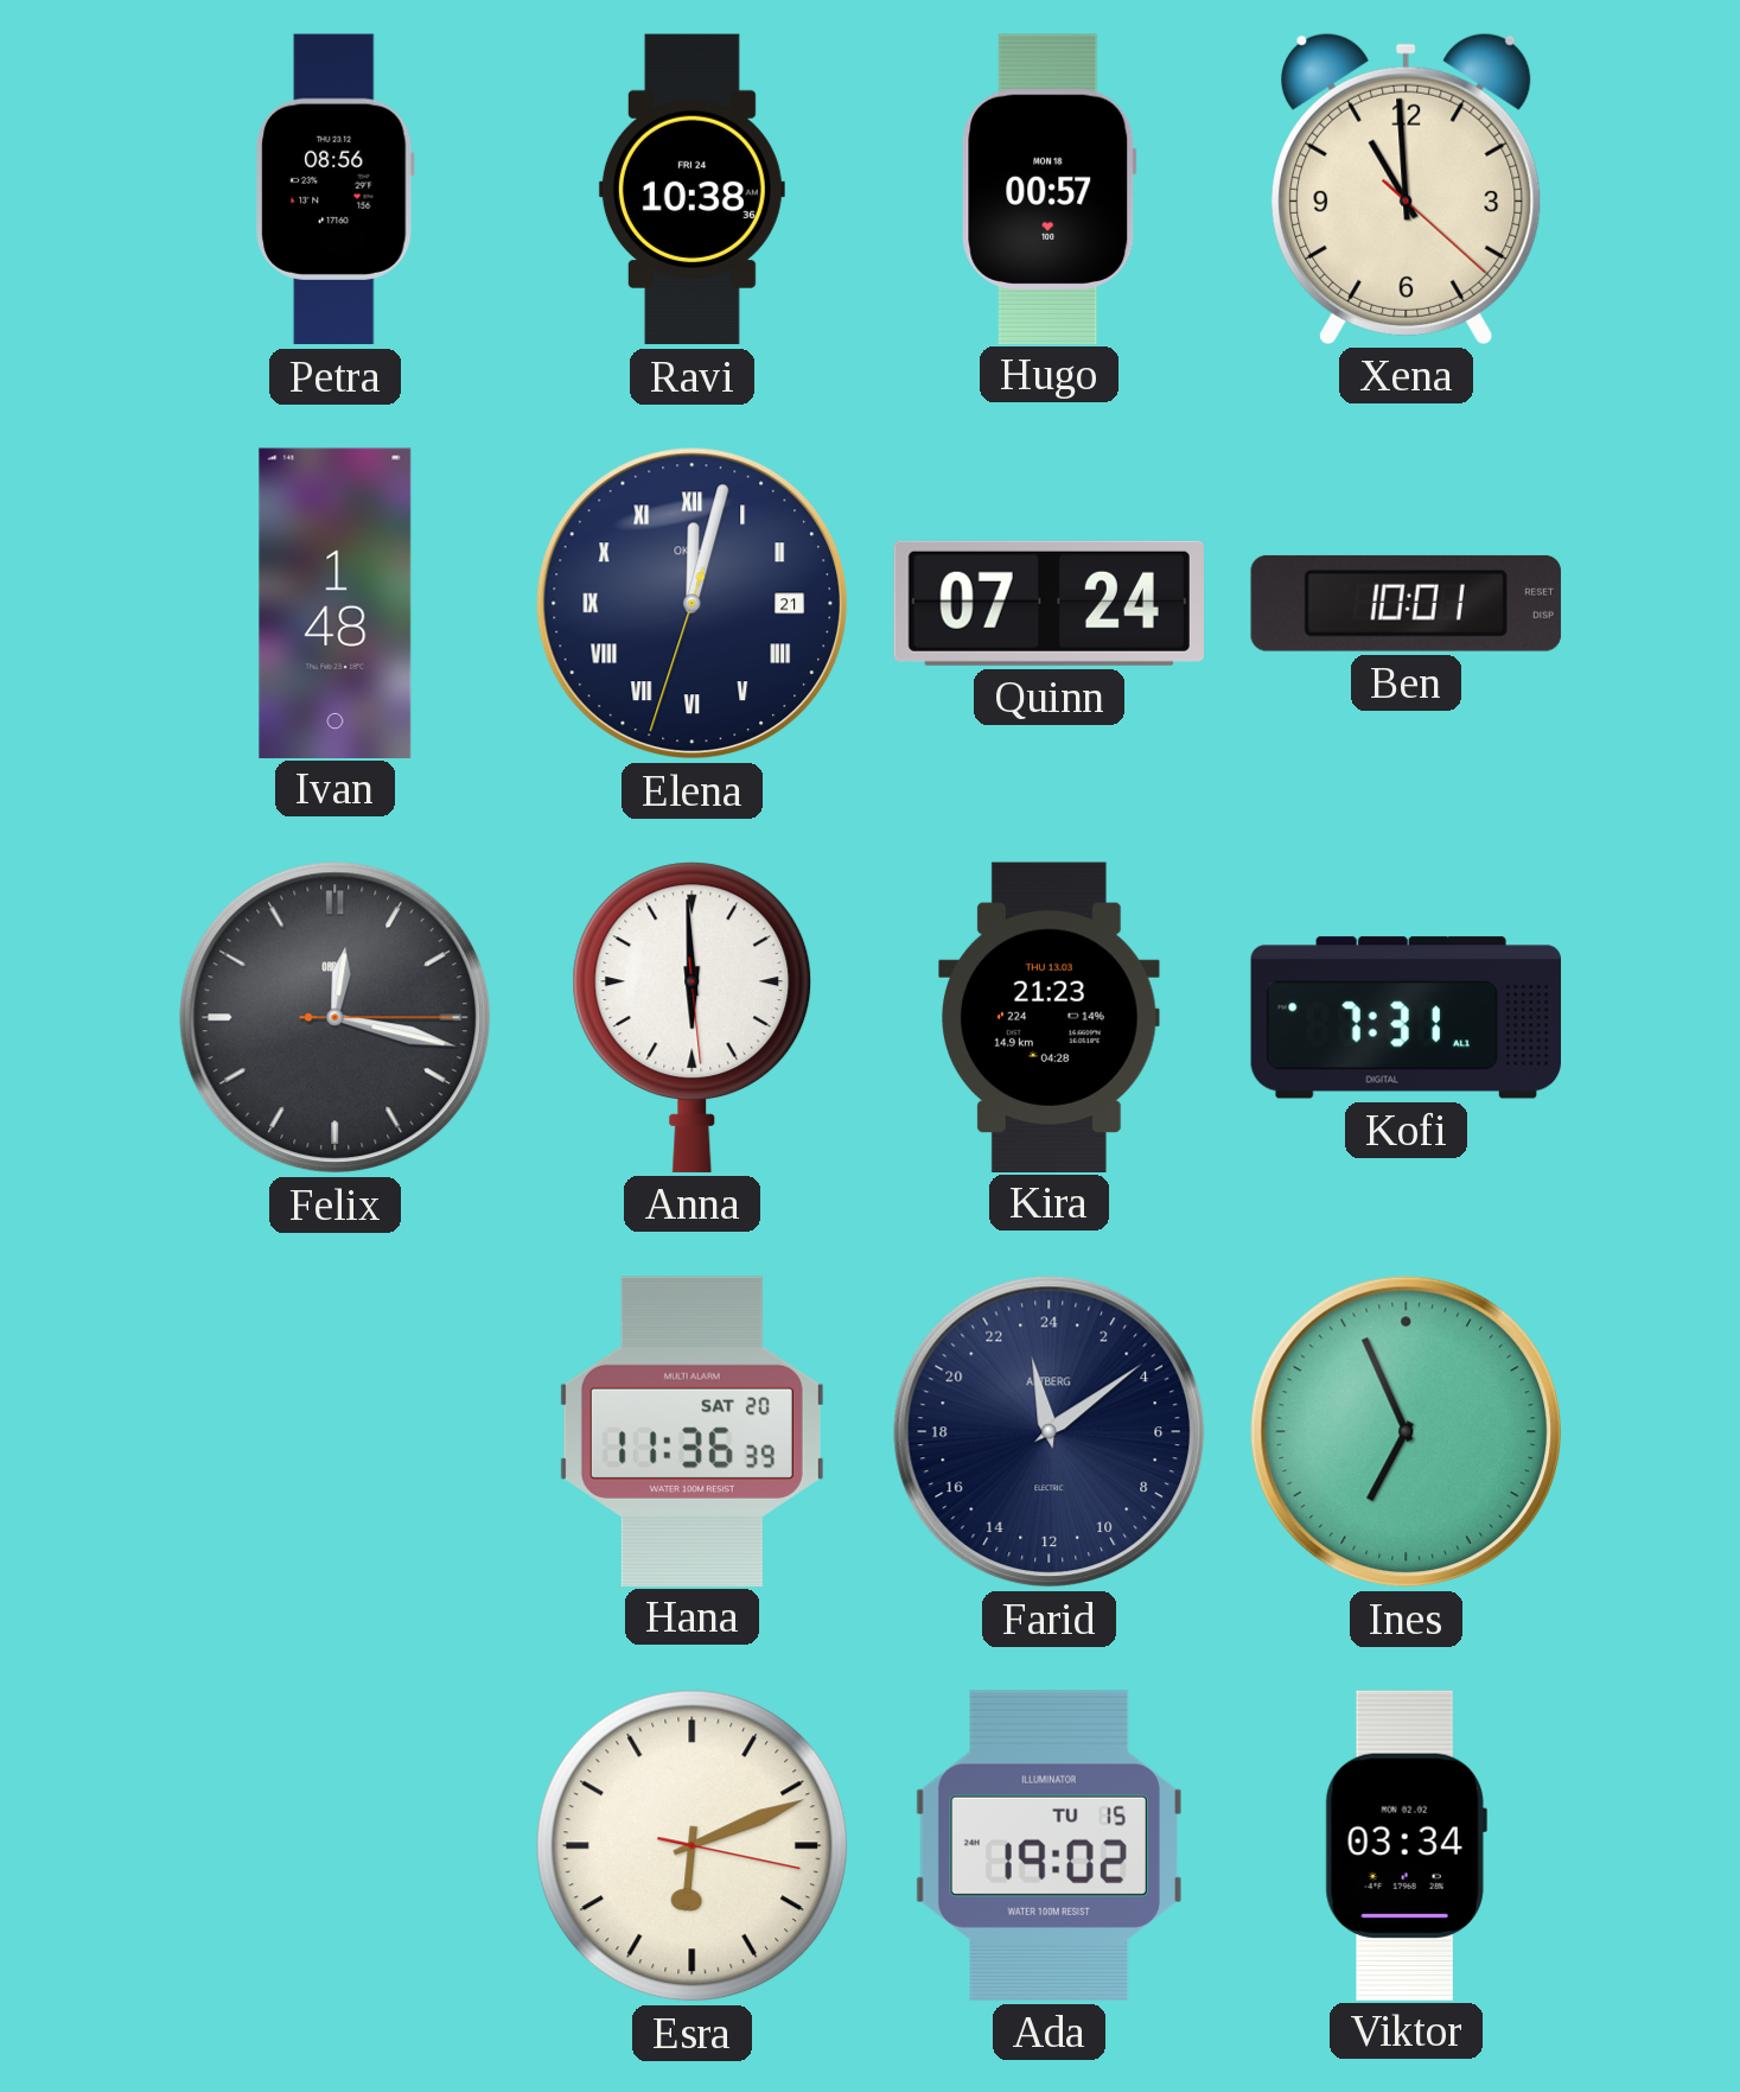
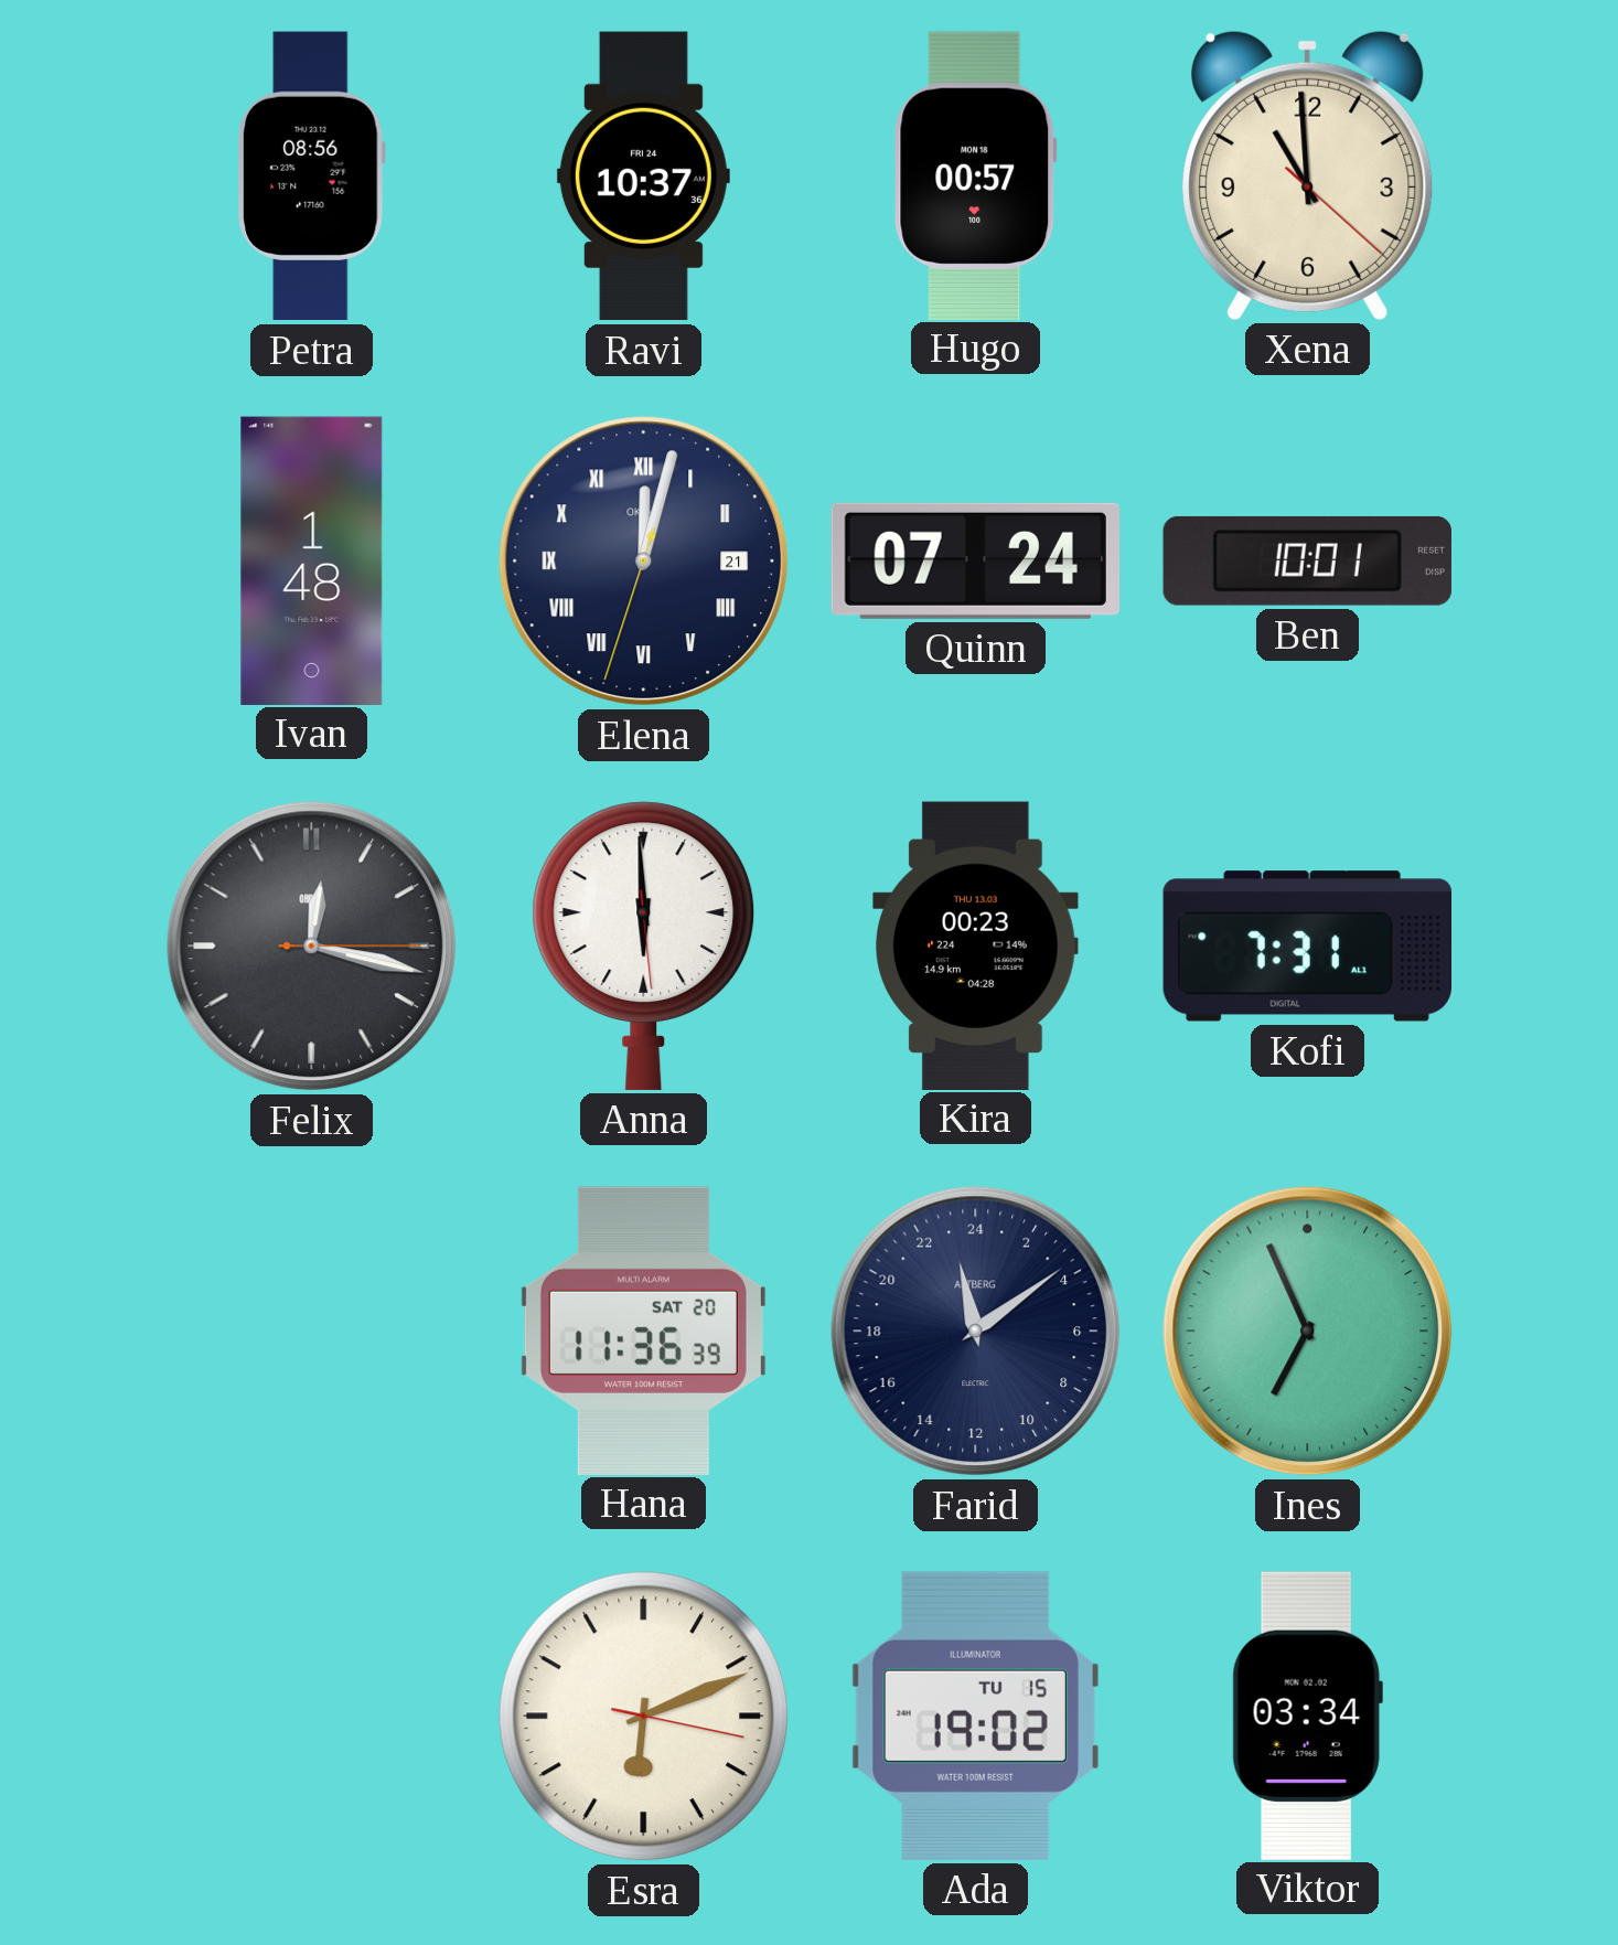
Ravi: 10:38 -> 10:37
Kira: 21:23 -> 00:23
